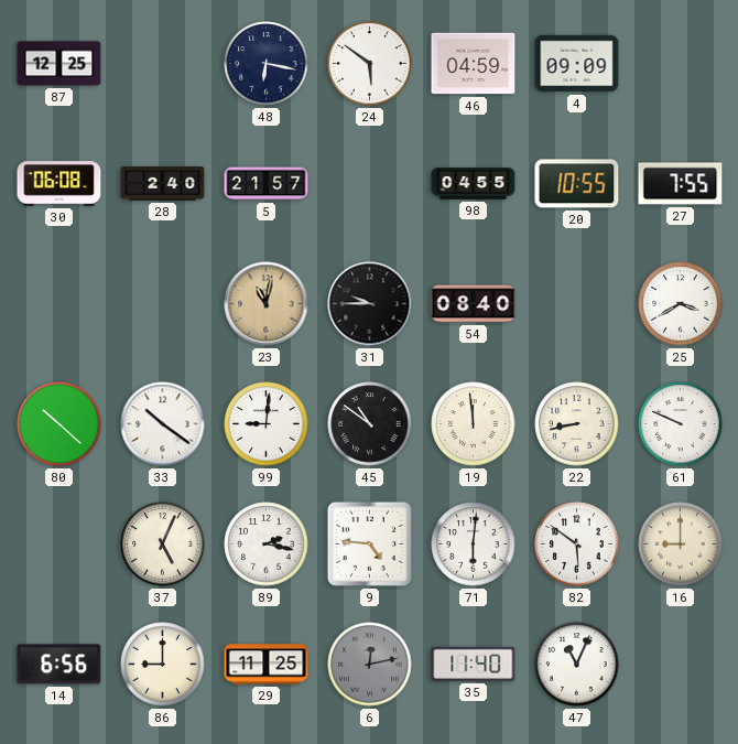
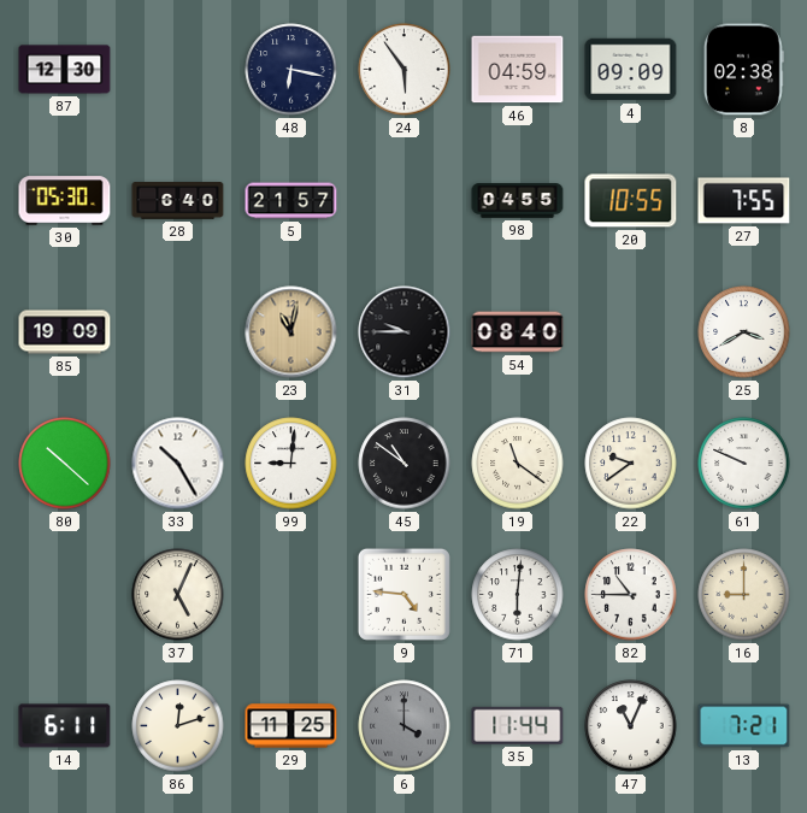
87: 12:25 -> 12:30
24: 5:51 -> 5:54
8: none -> 02:38
30: 06:08 -> 05:30
28: 2:40 -> 6:40
85: none -> 19:09
33: 10:21 -> 10:25
19: 11:59 -> 11:21
22: 8:43 -> 9:39
89: 2:17 -> none
82: 5:51 -> 10:45
14: 6:56 -> 6:11
86: 9:00 -> 12:12
6: 12:13 -> 4:00
35: 11:40 -> 11:44
13: none -> 7:21
